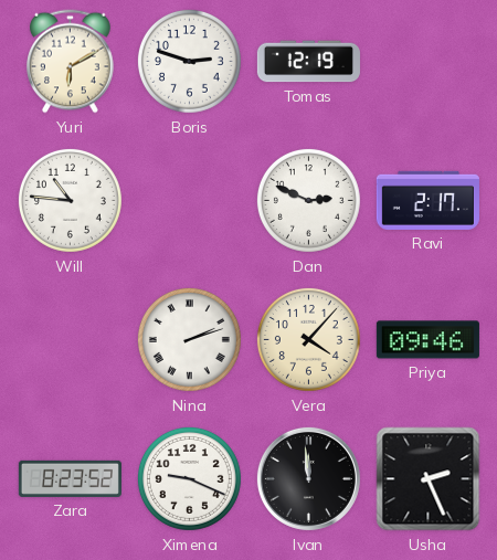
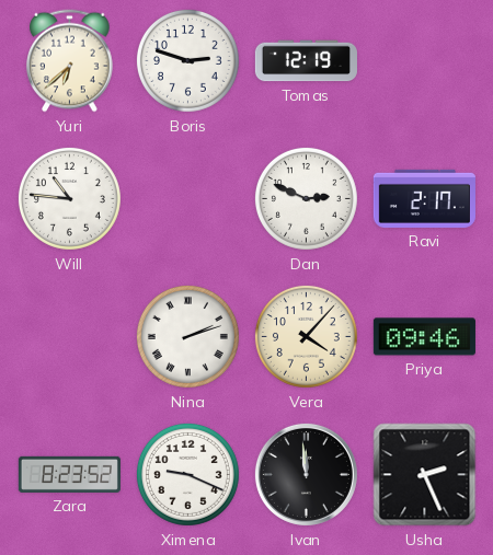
Yuri: 6:10 -> 6:38
